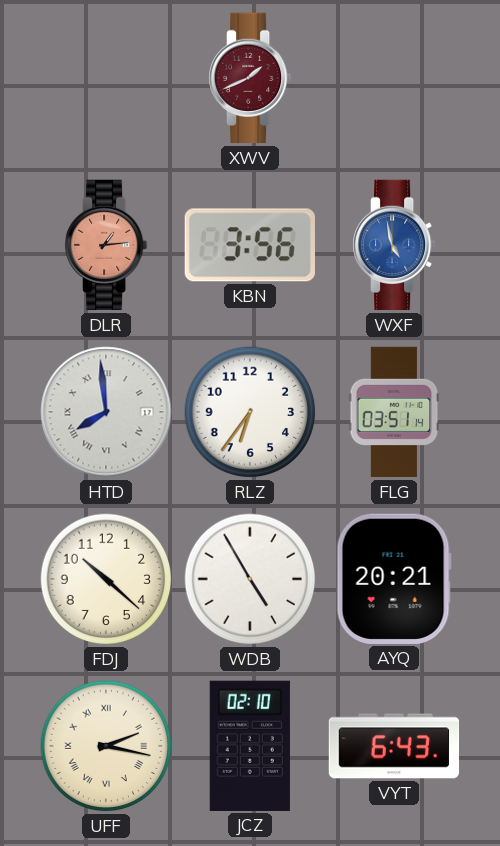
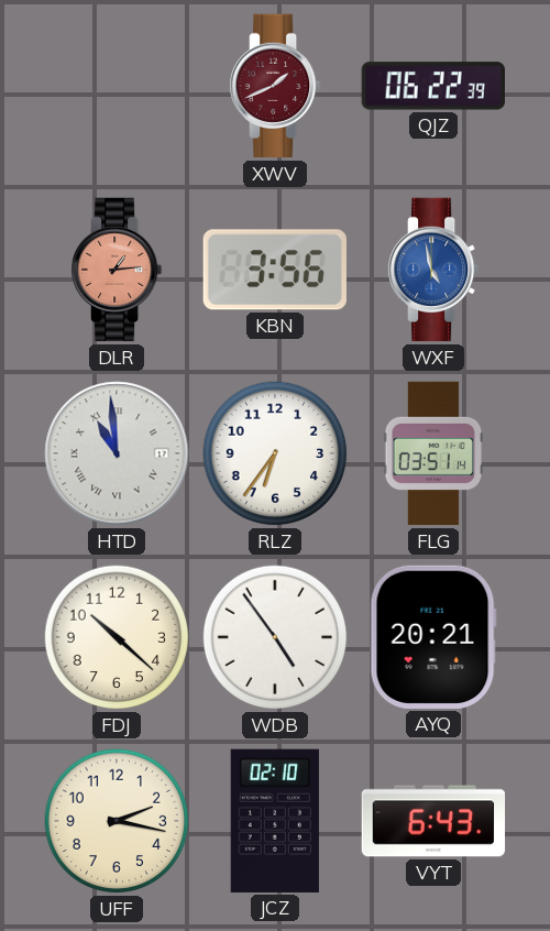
QJZ: none -> 06:22
HTD: 7:59 -> 10:59
WDB: 4:55 -> 4:54
UFF numerals: Roman -> Arabic
